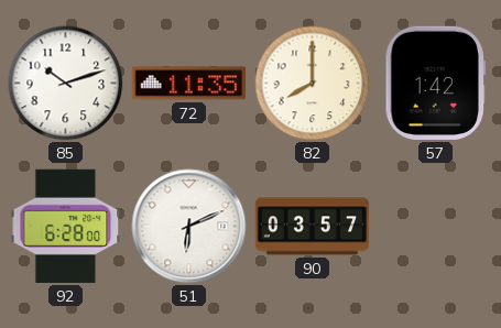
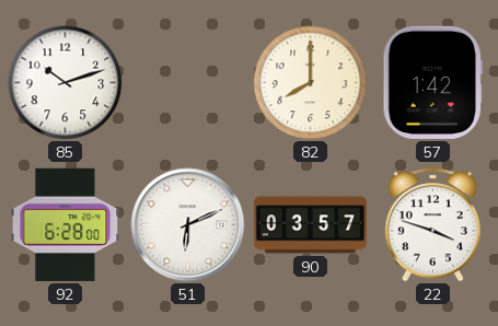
72: 11:35 -> none
22: none -> 3:48
